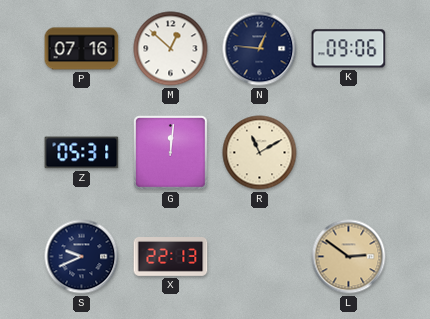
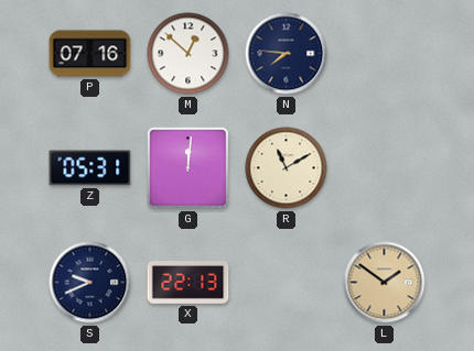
N: 12:46 -> 7:46
K: 09:06 -> none
L: 2:51 -> 1:51
